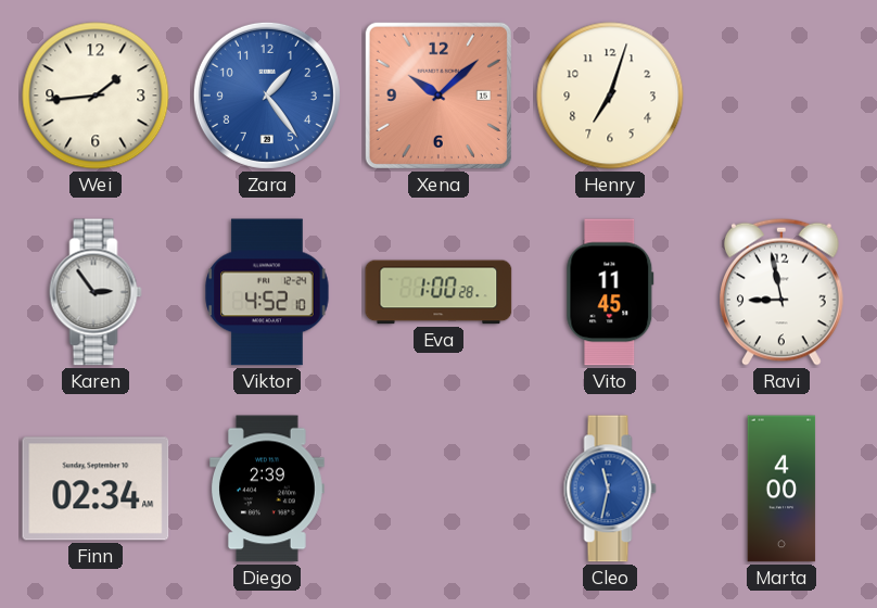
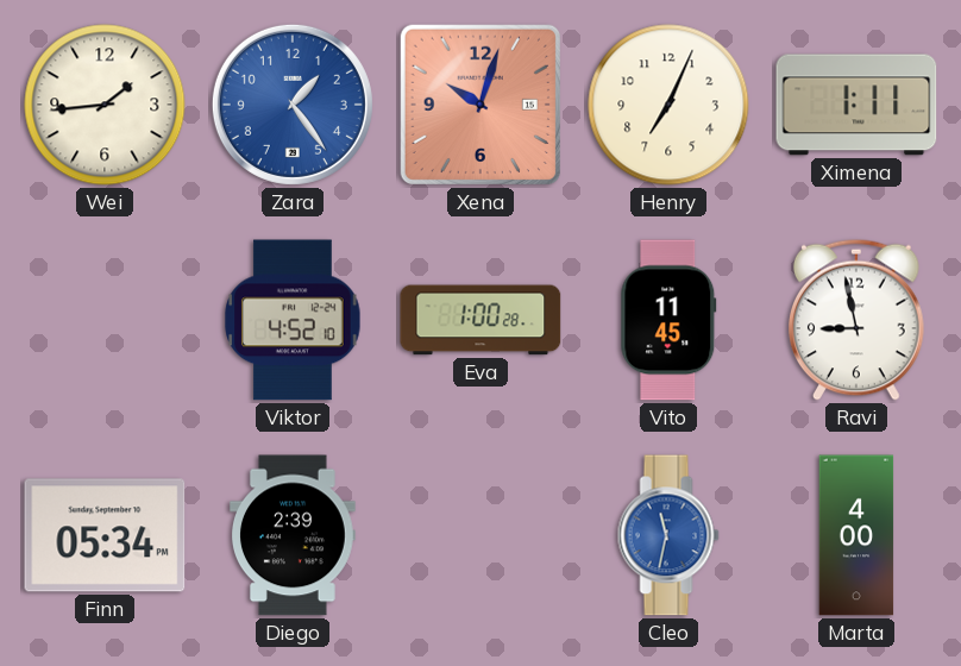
Xena: 10:08 -> 10:03
Henry: 7:03 -> 7:04
Ximena: none -> 1:11
Karen: 2:54 -> none
Finn: 02:34 -> 05:34
